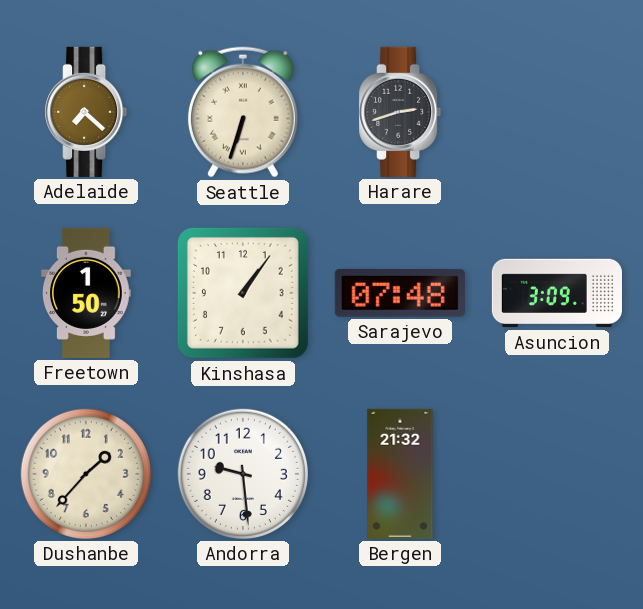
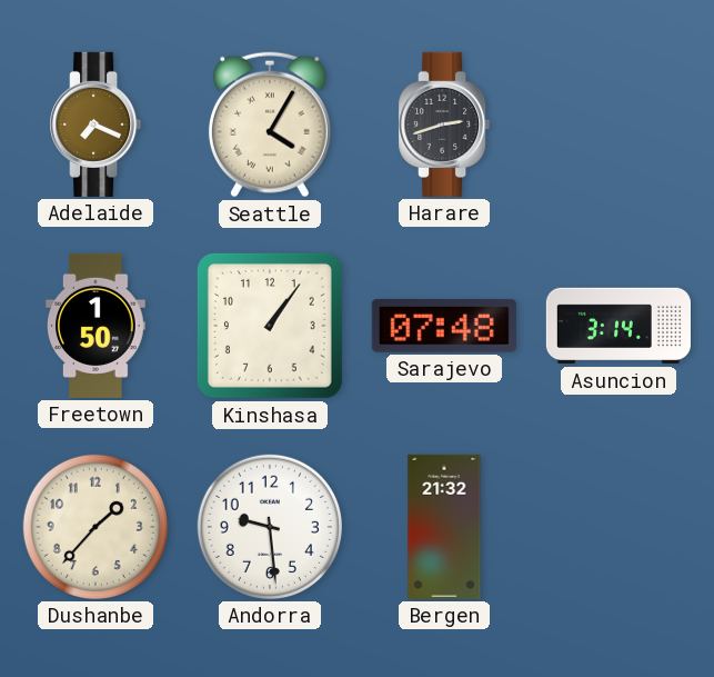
Adelaide: 7:22 -> 7:19
Seattle: 6:33 -> 4:05
Asuncion: 3:09 -> 3:14
